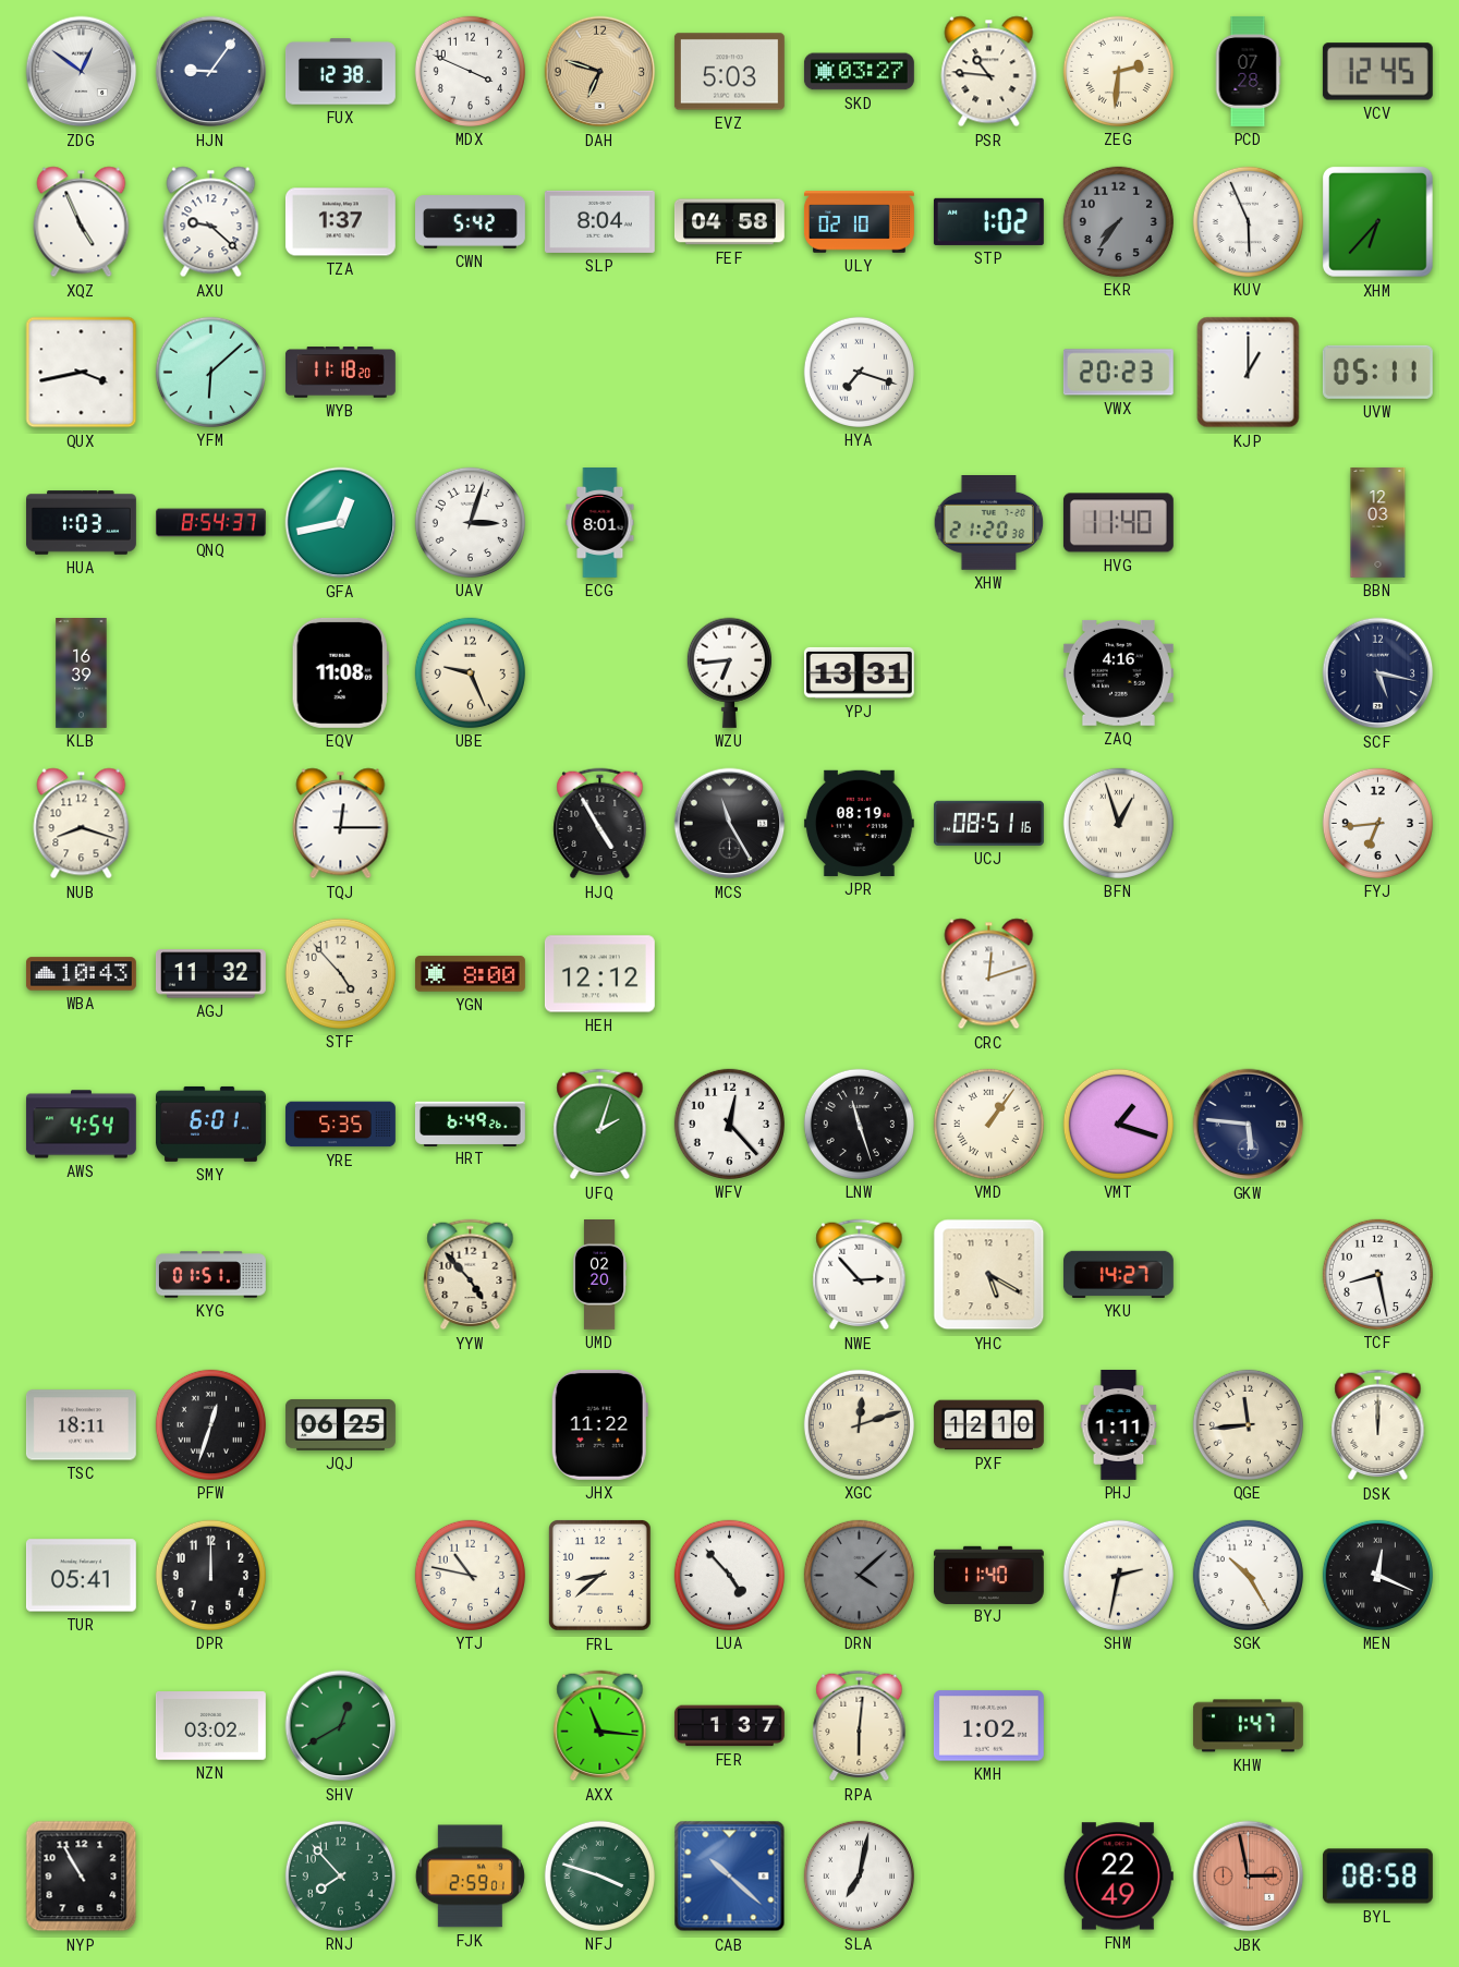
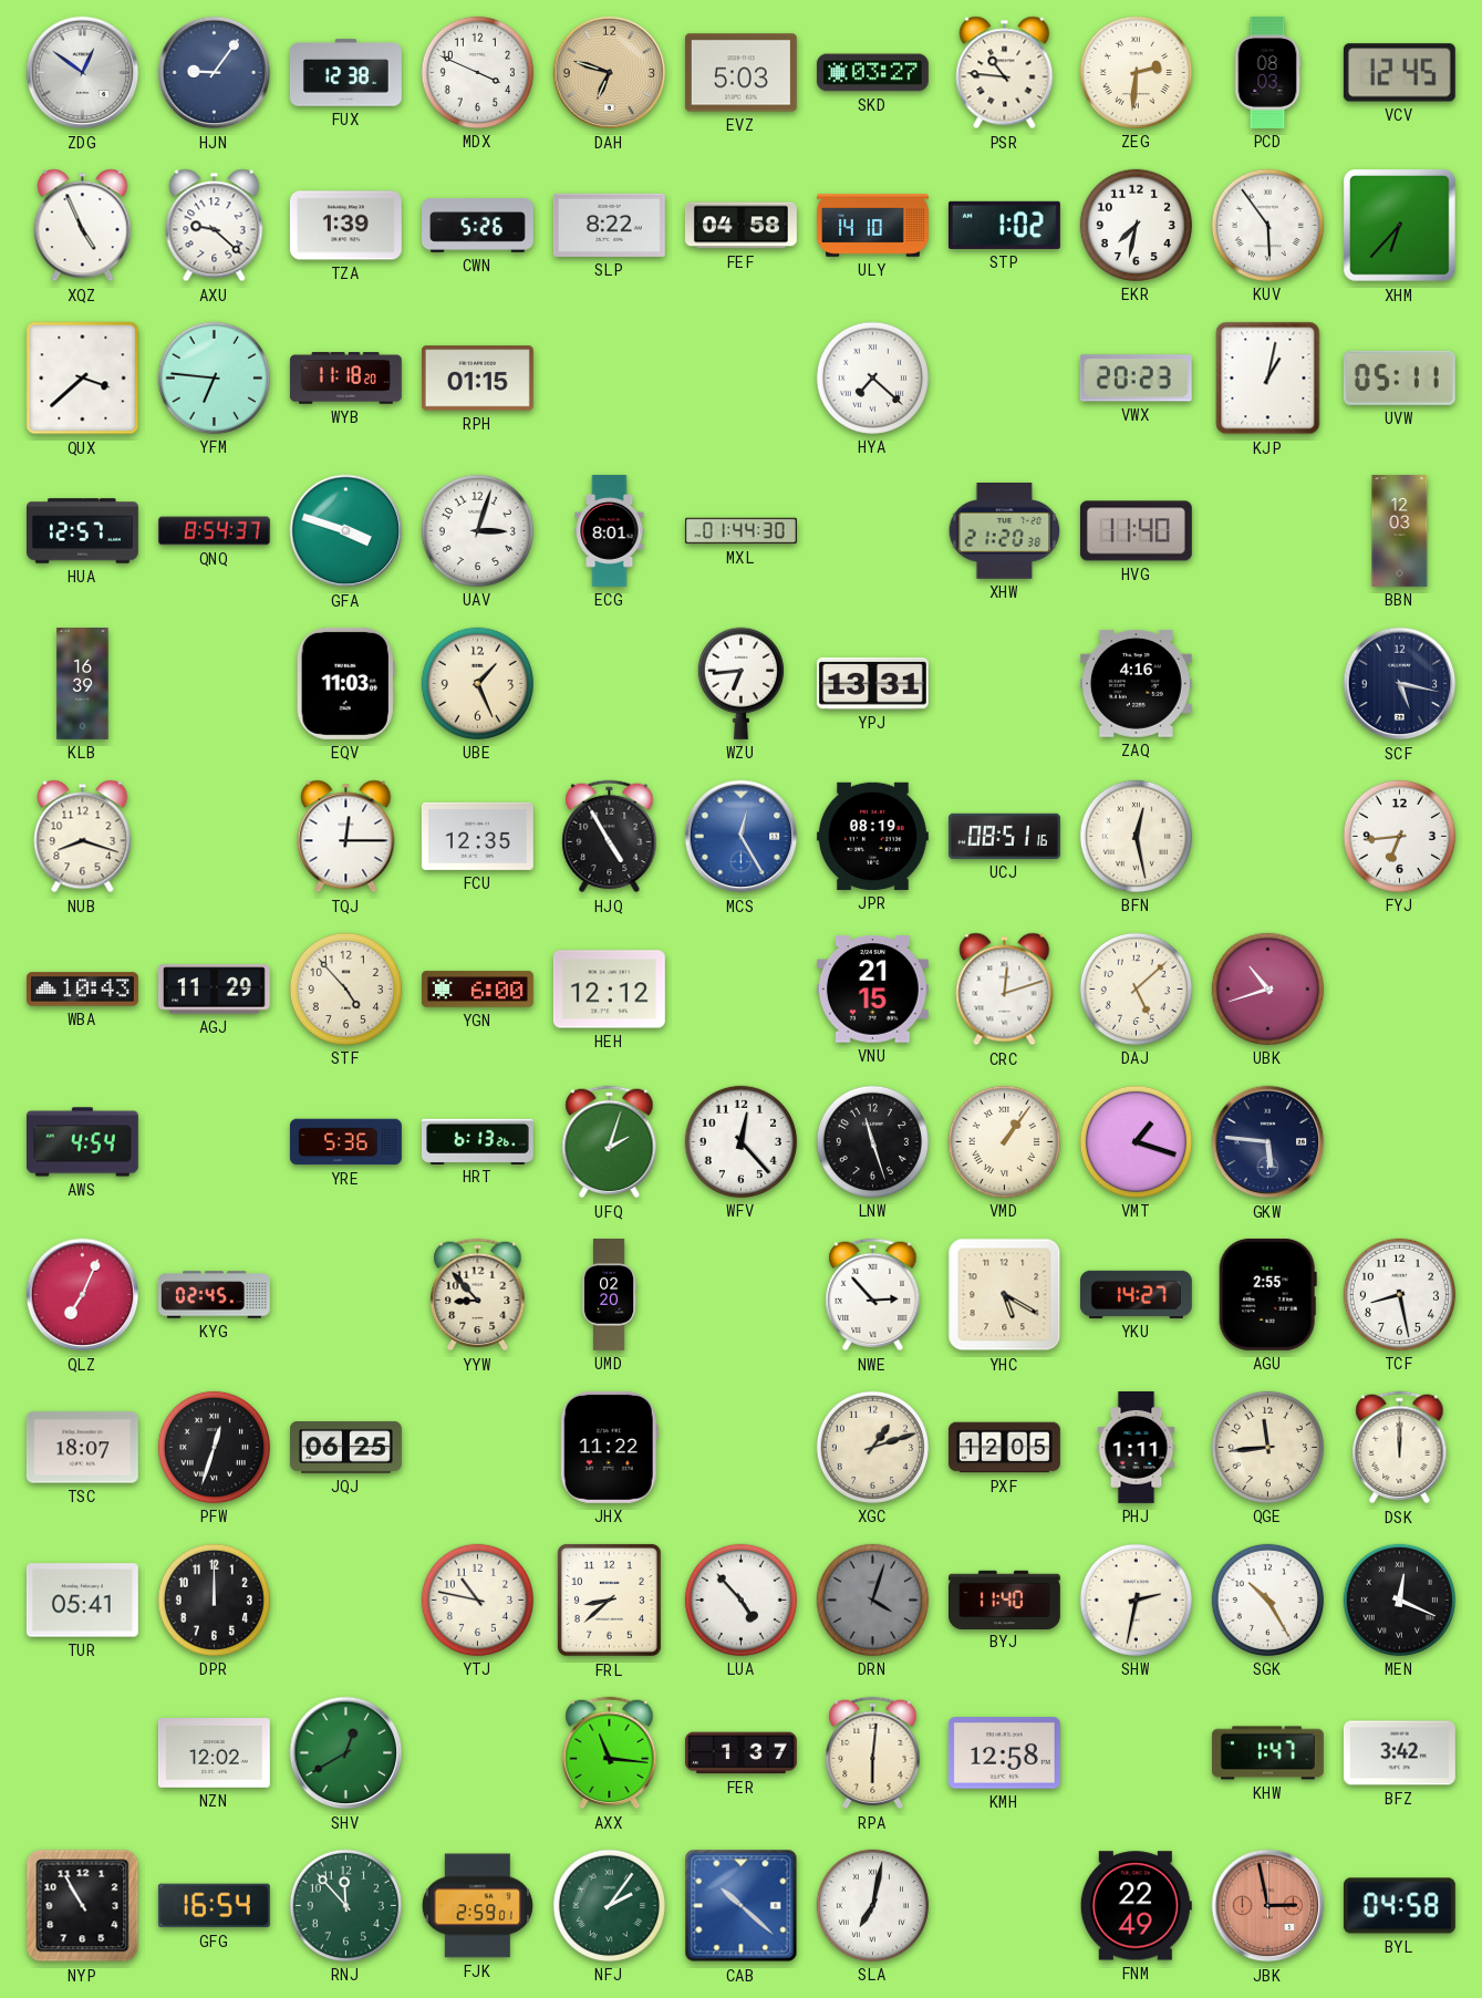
PCD: 07:28 -> 08:03
TZA: 1:37 -> 1:39
CWN: 5:42 -> 5:26
SLP: 8:04 -> 8:22
ULY: 02:10 -> 14:10
EKR: 7:36 -> 7:32
EKR dial: grey -> white
KUV: 5:56 -> 5:54
QUX: 3:43 -> 3:38
YFM: 6:08 -> 6:46
RPH: none -> 01:15
HYA: 7:18 -> 7:22
KJP: 1:00 -> 1:02
HUA: 1:03 -> 12:57
GFA: 12:43 -> 3:48
MXL: none -> 01:44
EQV: 11:08 -> 11:03
UBE: 9:26 -> 1:26
FCU: none -> 12:35
MCS: 11:25 -> 12:25
MCS dial: black -> blue
BFN: 12:57 -> 12:28
AGJ: 11:32 -> 11:29
YGN: 8:00 -> 6:00
VNU: none -> 21:15
DAJ: none -> 5:08
UBK: none -> 10:42
SMY: 6:01 -> none
YRE: 5:35 -> 5:36
HRT: 6:49 -> 6:13
QLZ: none -> 7:04
KYG: 01:51 -> 02:45
YYW: 4:53 -> 8:53
AGU: none -> 2:55
TSC: 18:11 -> 18:07
XGC: 12:12 -> 1:12
PXF: 12:10 -> 12:05
DRN: 4:08 -> 4:03
NZN: 03:02 -> 12:02
KMH: 1:02 -> 12:58
BFZ: none -> 3:42
GFG: none -> 16:54
RNJ: 7:53 -> 11:53
NFJ: 3:48 -> 2:06
BYL: 08:58 -> 04:58
